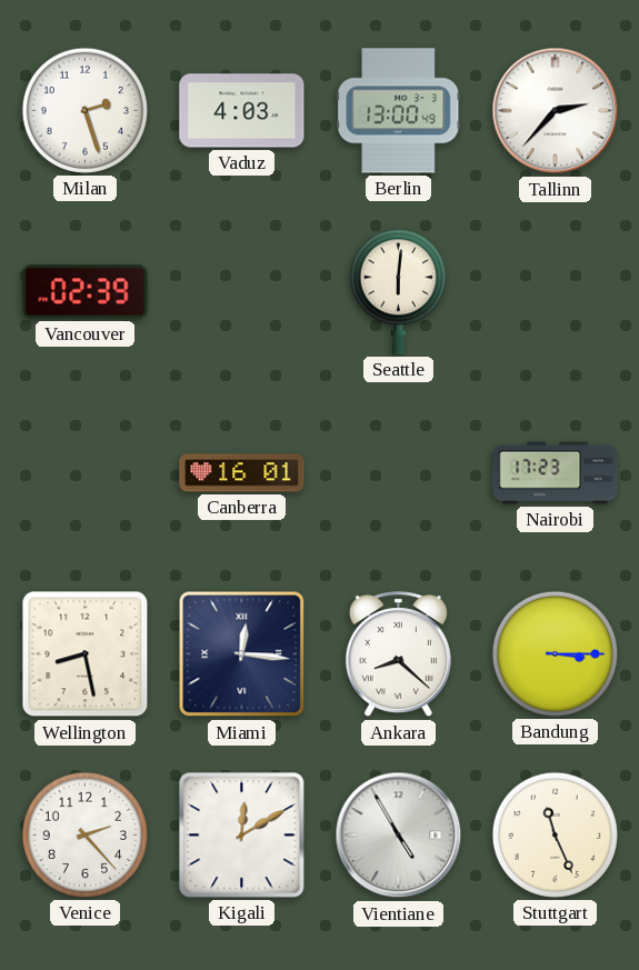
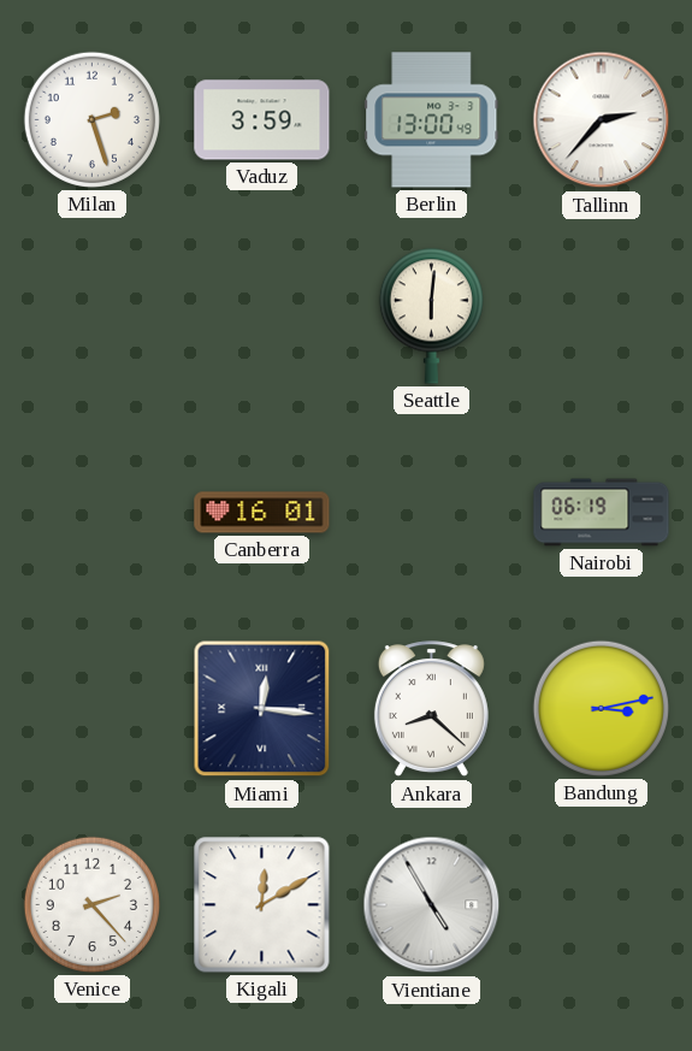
Vaduz: 4:03 -> 3:59
Vancouver: 02:39 -> none
Nairobi: 17:23 -> 06:19
Wellington: 8:28 -> none
Bandung: 3:15 -> 3:13
Stuttgart: 11:26 -> none
